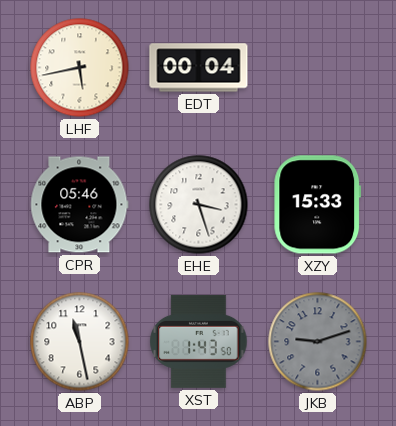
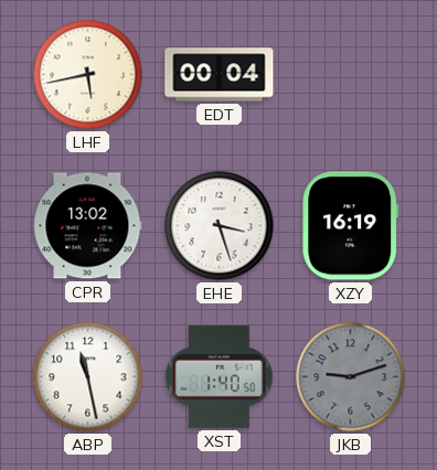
CPR: 05:46 -> 13:02
XZY: 15:33 -> 16:19
XST: 1:43 -> 1:40
